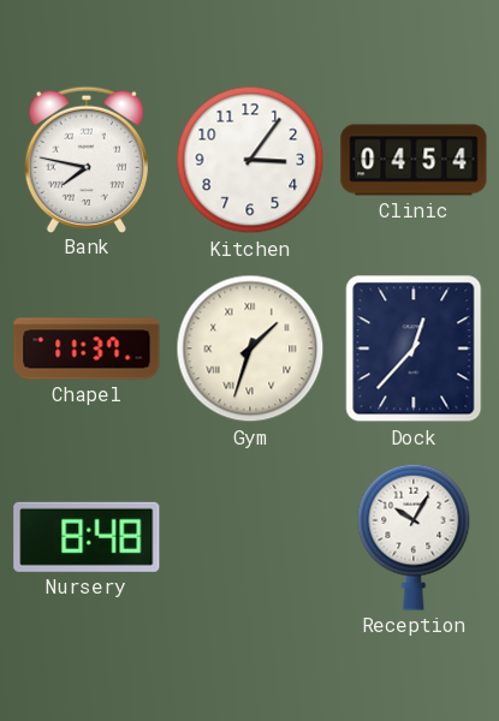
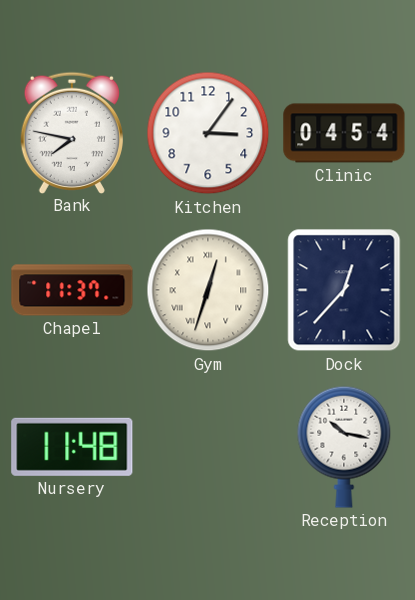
Gym: 1:33 -> 12:33
Nursery: 8:48 -> 11:48
Reception: 10:05 -> 10:17
